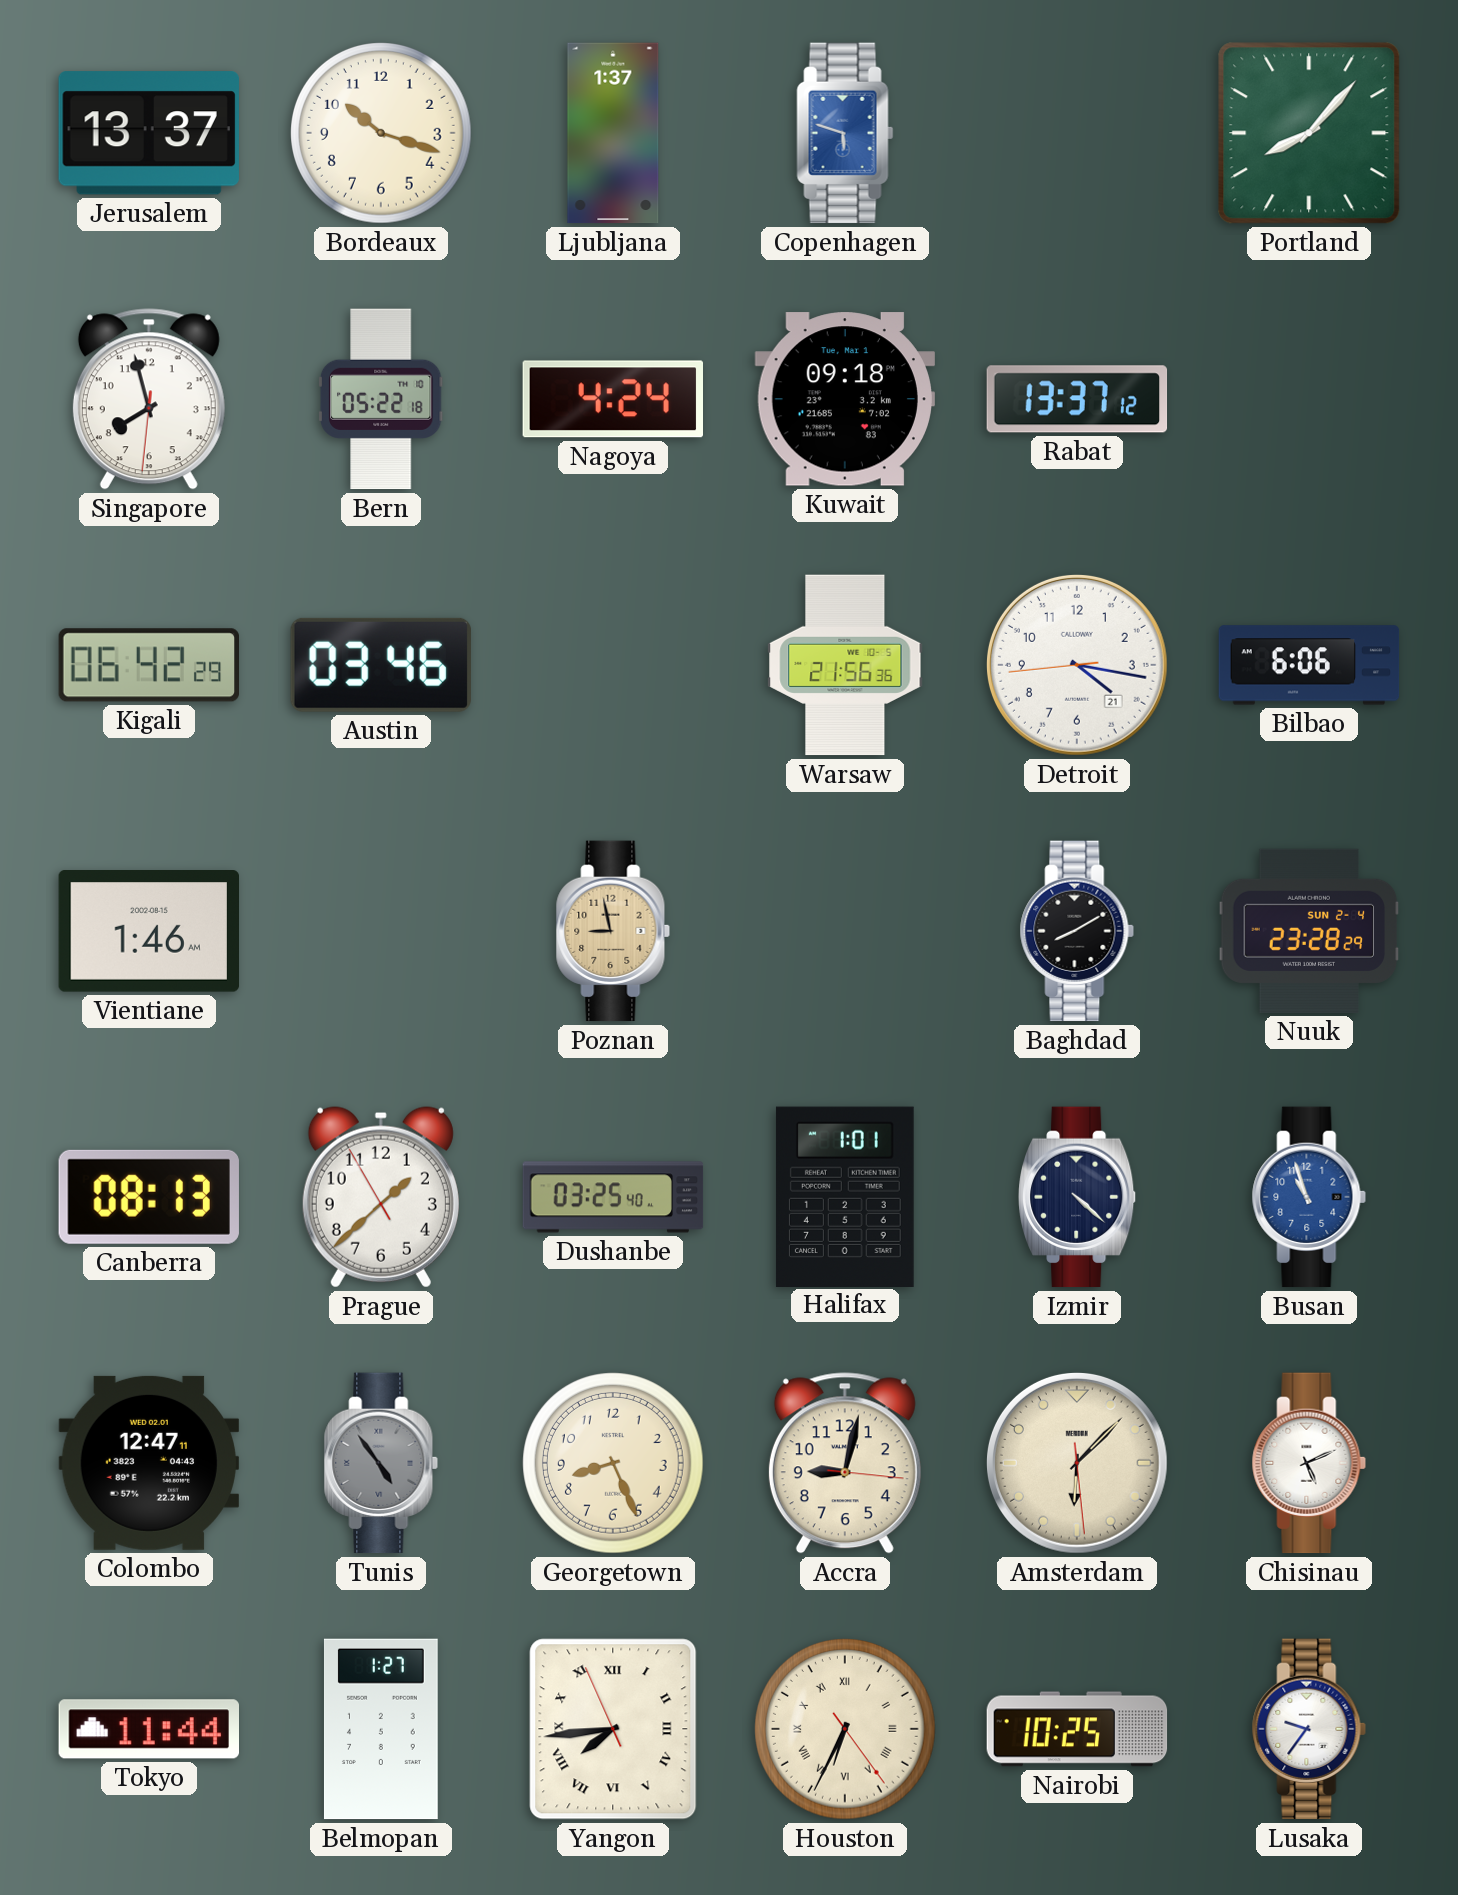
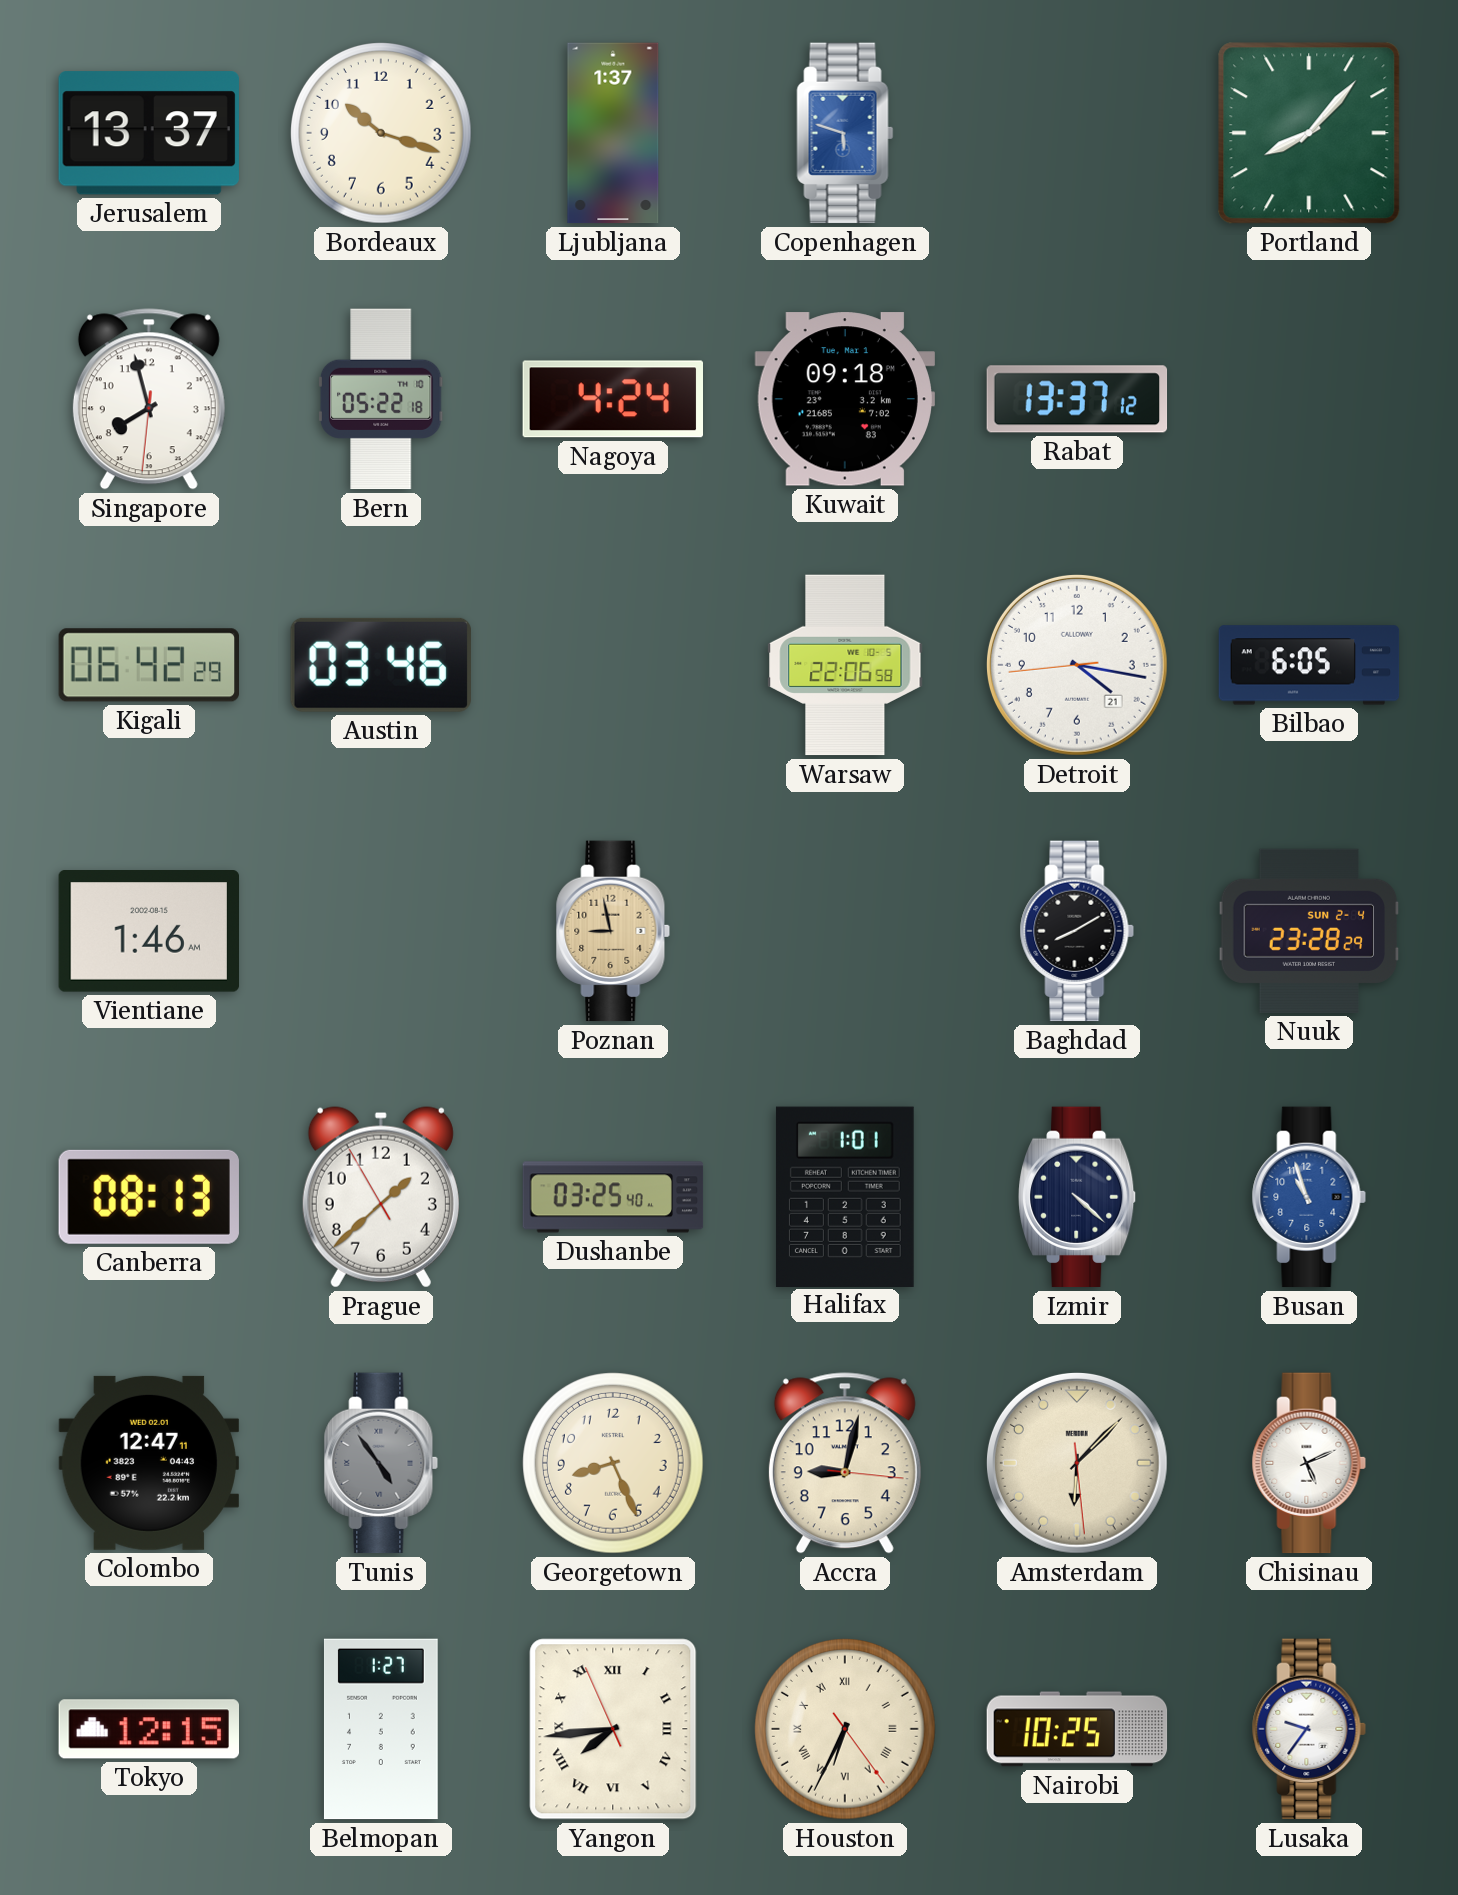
Warsaw: 21:56 -> 22:06
Bilbao: 6:06 -> 6:05
Tokyo: 11:44 -> 12:15
